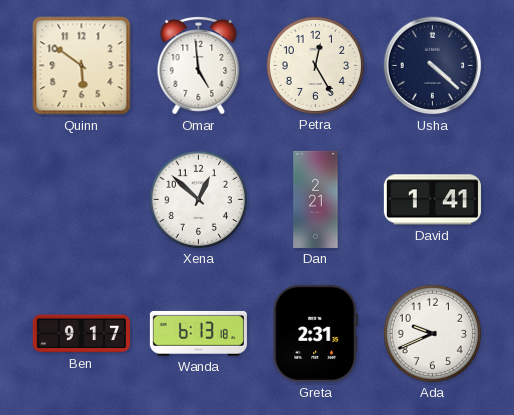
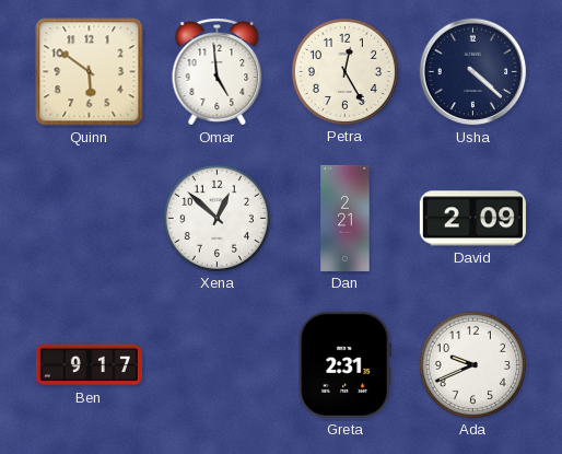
David: 1:41 -> 2:09
Wanda: 6:13 -> none
